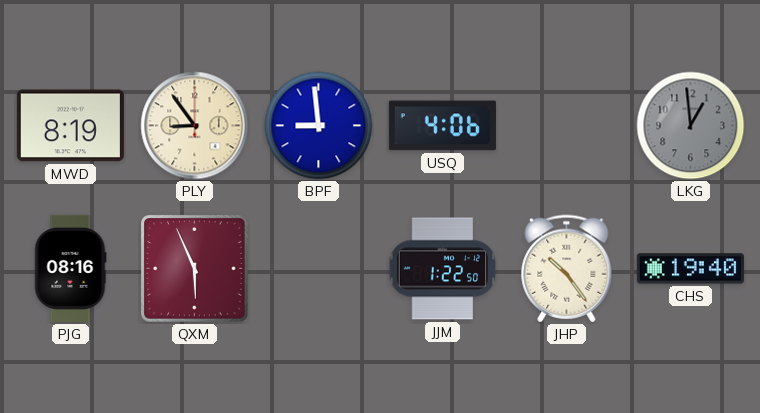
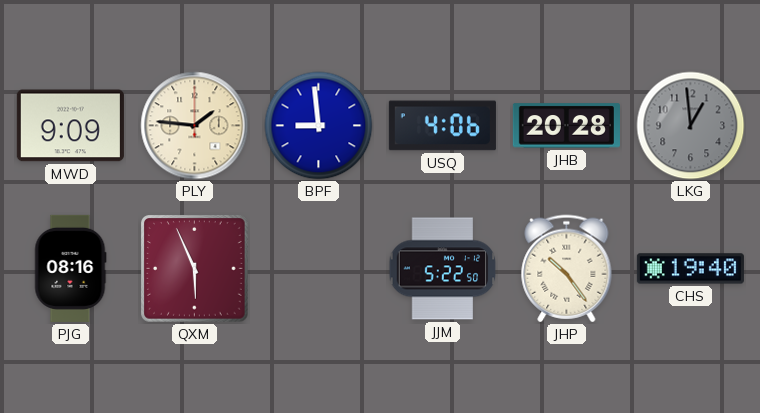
MWD: 8:19 -> 9:09
PLY: 8:54 -> 1:46
JHB: none -> 20:28
JJM: 1:22 -> 5:22
